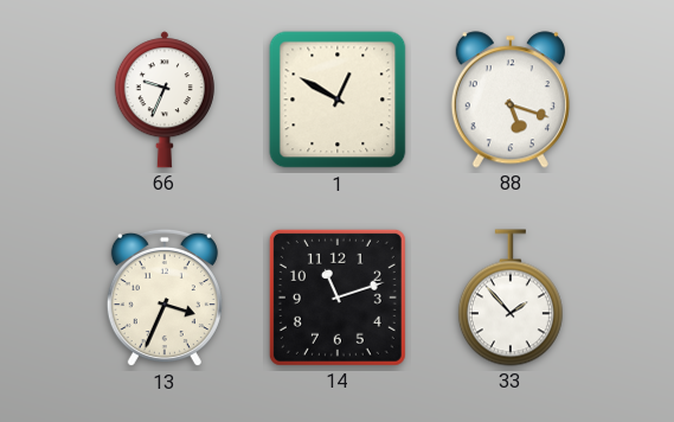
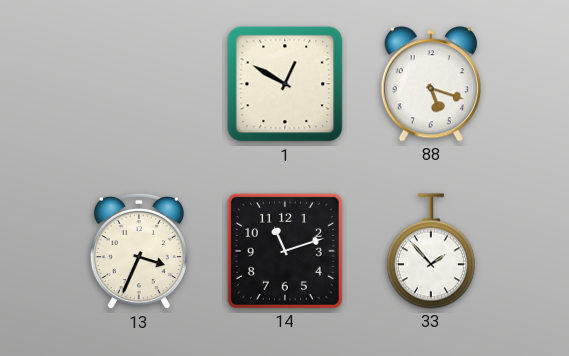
66: 9:34 -> none
